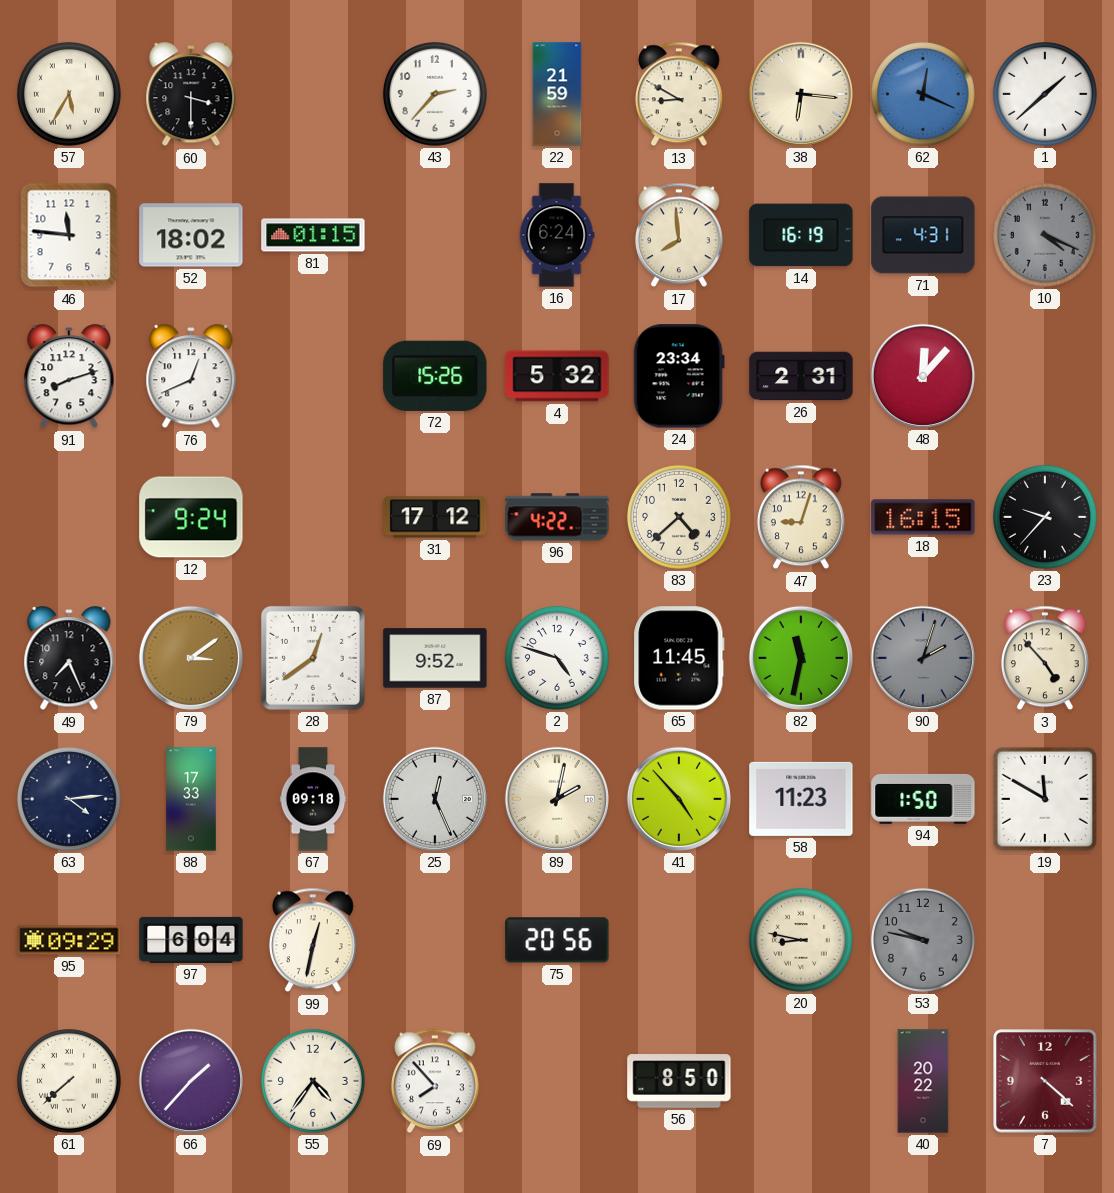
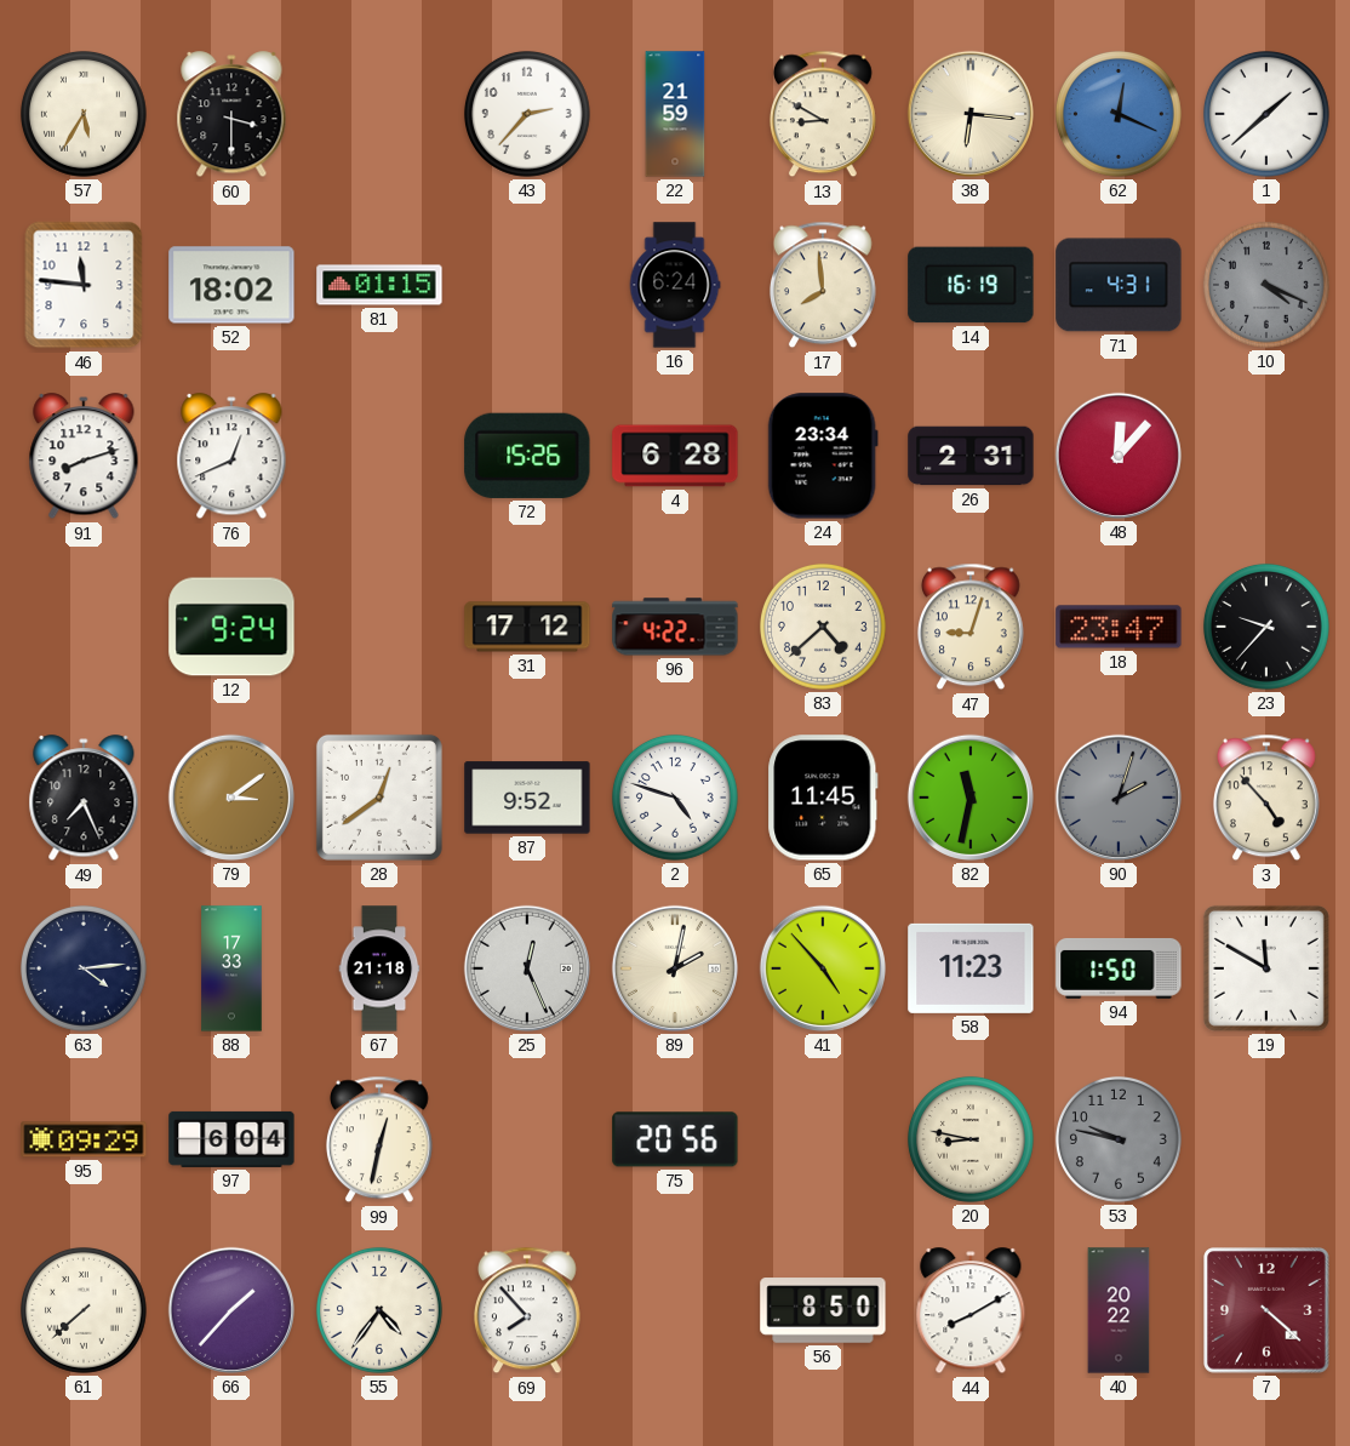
4: 5:32 -> 6:28
18: 16:15 -> 23:47
67: 09:18 -> 21:18
44: none -> 8:10
